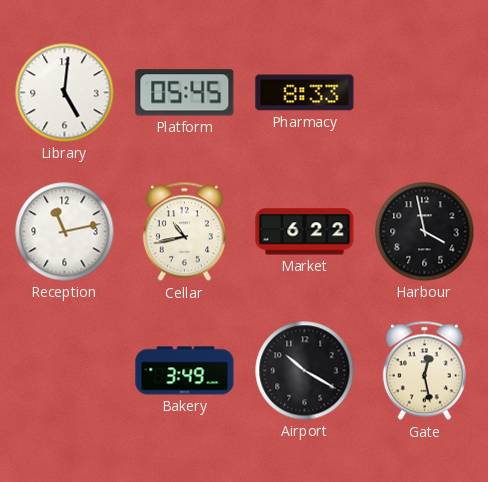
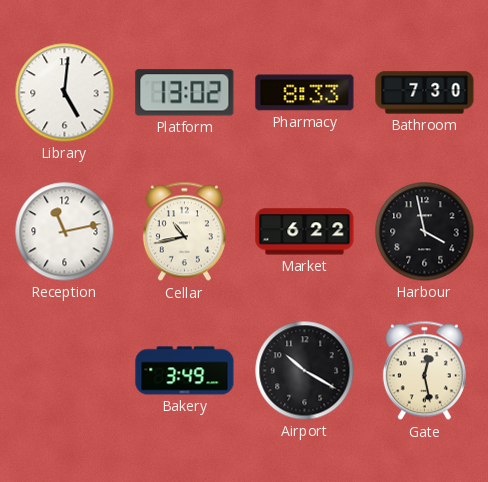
Platform: 05:45 -> 13:02
Bathroom: none -> 7:30
